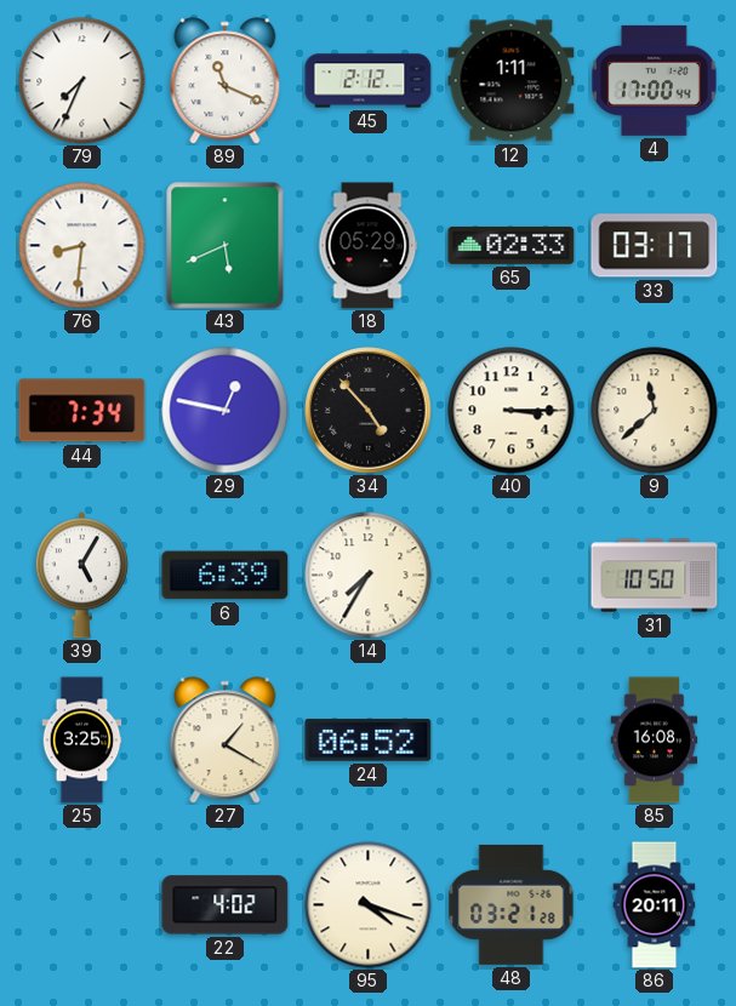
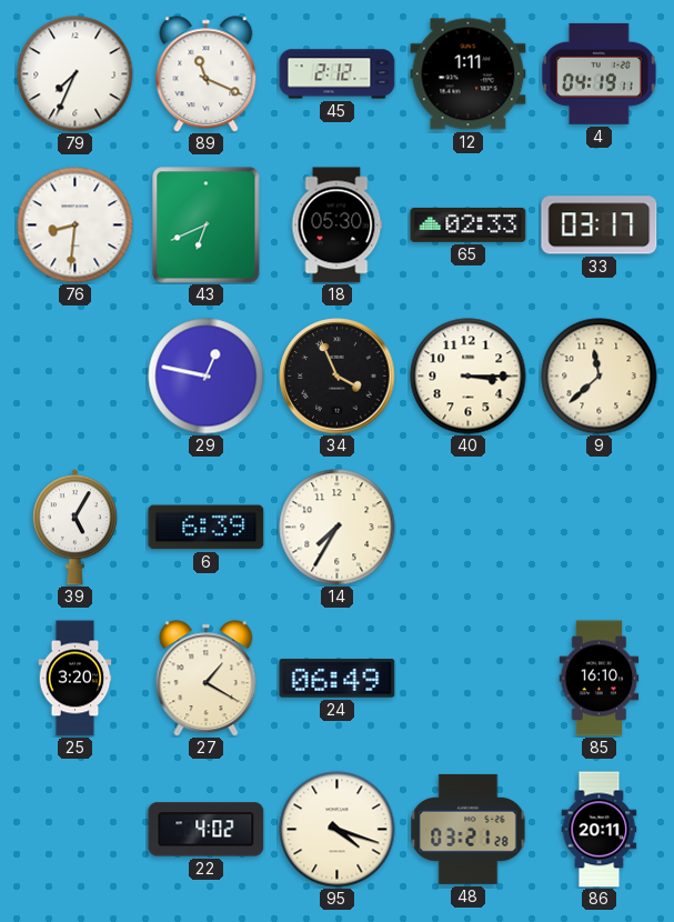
4: 17:00 -> 04:19
43: 5:41 -> 6:41
18: 05:29 -> 05:30
44: 7:34 -> none
34: 4:53 -> 3:56
31: 10:50 -> none
25: 3:25 -> 3:20
24: 06:52 -> 06:49
85: 16:08 -> 16:10
